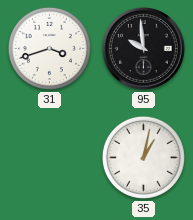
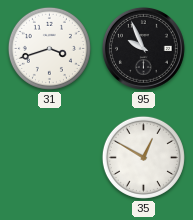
95: 9:59 -> 9:56
35: 1:02 -> 12:50
